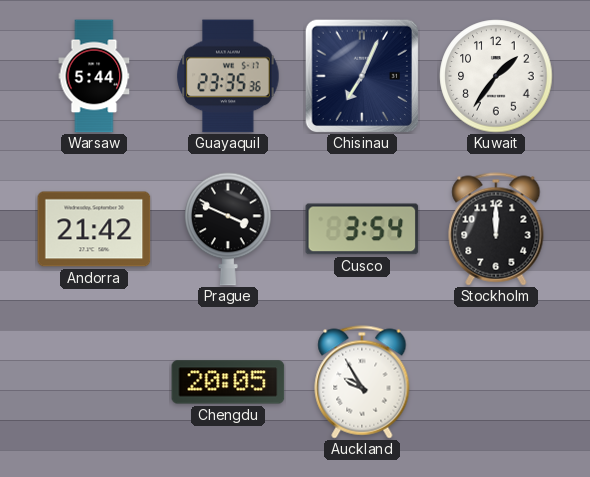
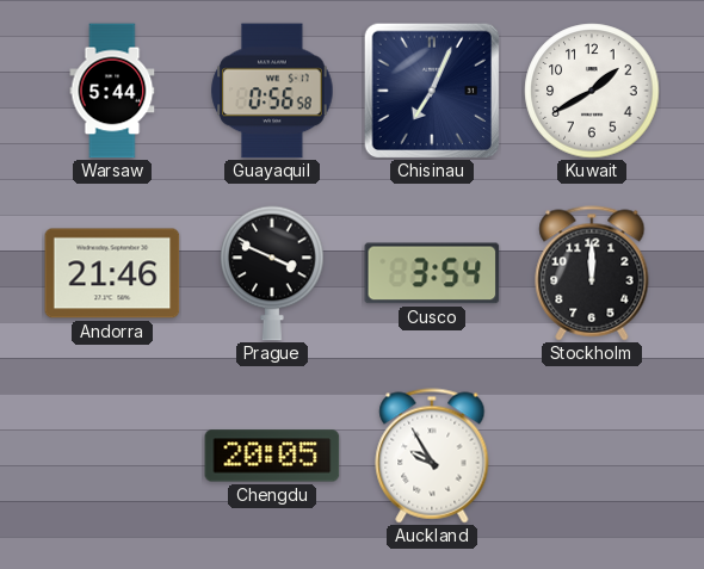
Guayaquil: 23:35 -> 0:56
Kuwait: 1:36 -> 1:40
Andorra: 21:42 -> 21:46
